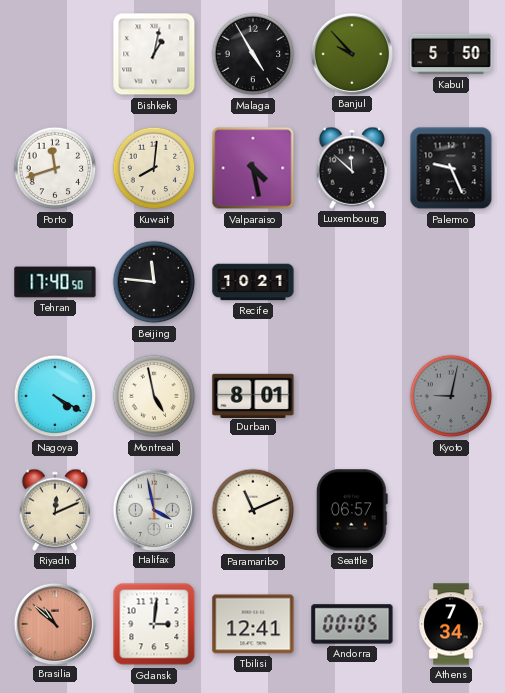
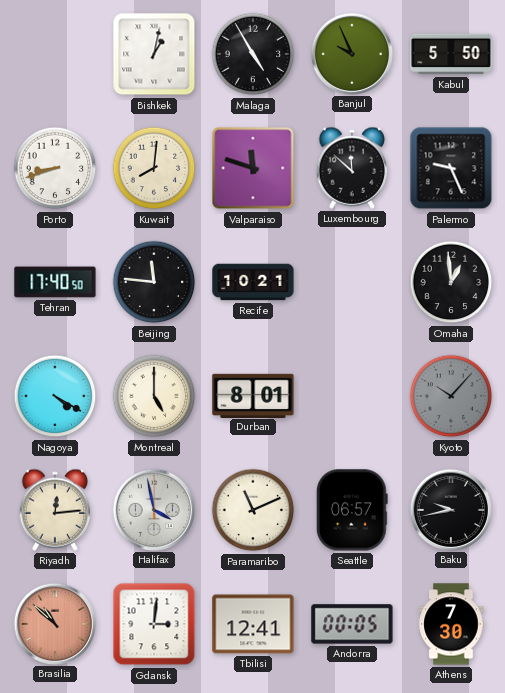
Banjul: 9:53 -> 9:56
Porto: 11:42 -> 8:42
Valparaiso: 4:28 -> 11:48
Omaha: none -> 12:59
Montreal: 4:58 -> 5:00
Kyoto: 9:02 -> 10:07
Riyadh: 12:11 -> 12:14
Baku: none -> 9:43
Athens: 7:34 -> 7:30
